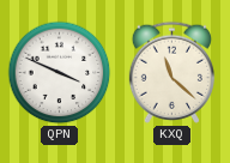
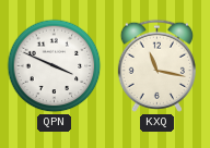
KXQ: 11:22 -> 11:17
